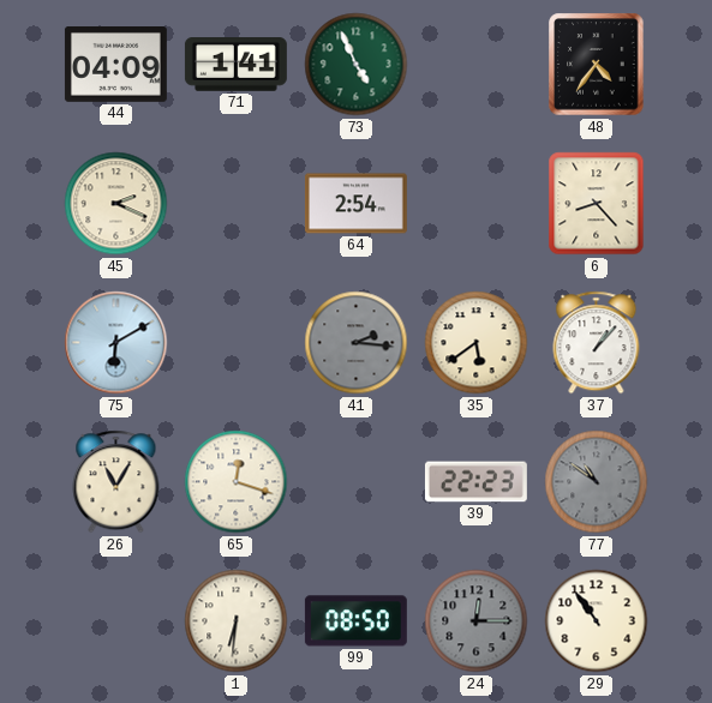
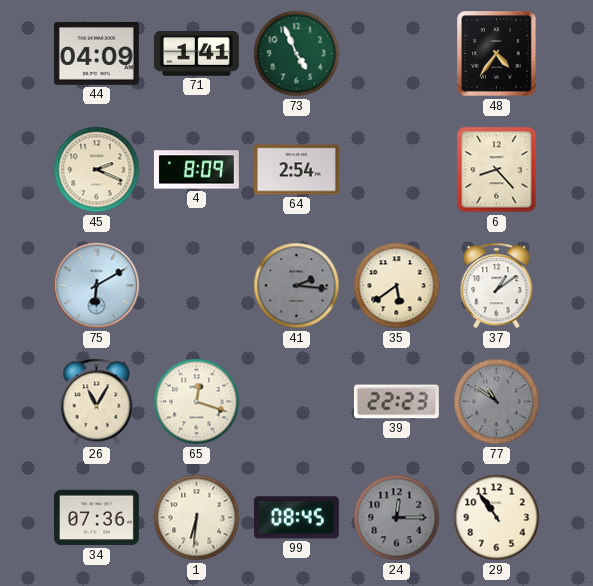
4: none -> 8:09
37: 1:07 -> 1:09
34: none -> 07:36
99: 08:50 -> 08:45
